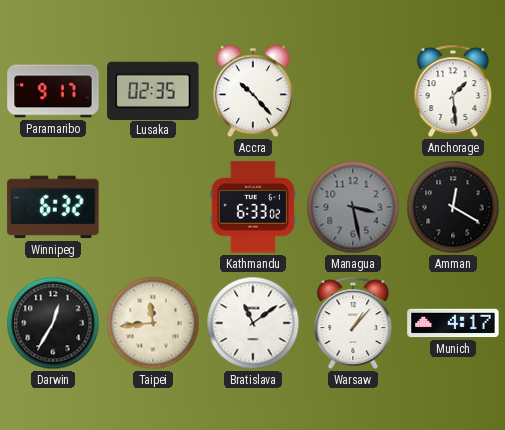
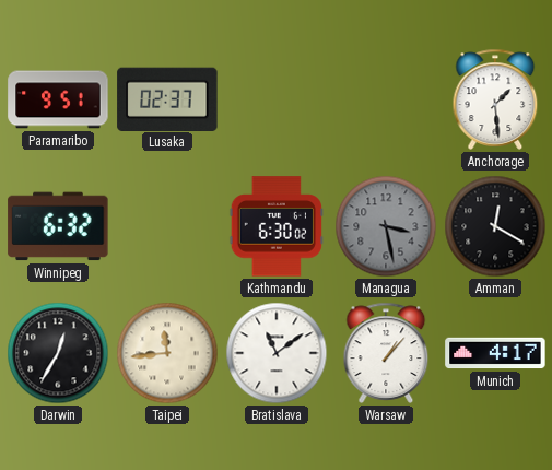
Paramaribo: 9:17 -> 9:51
Lusaka: 02:35 -> 02:37
Accra: 10:23 -> none
Kathmandu: 6:33 -> 6:30
